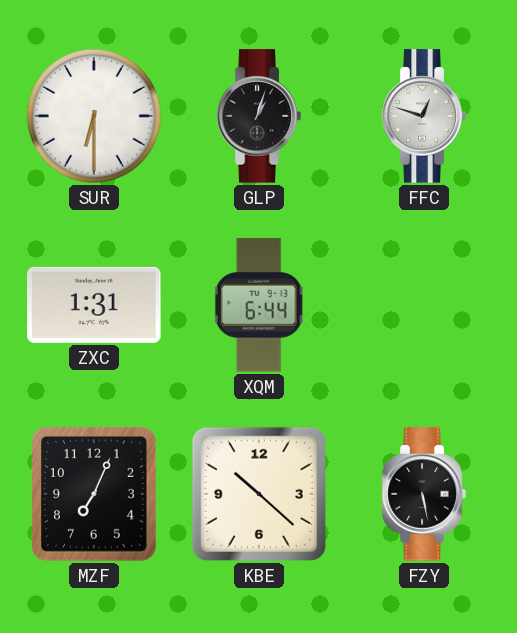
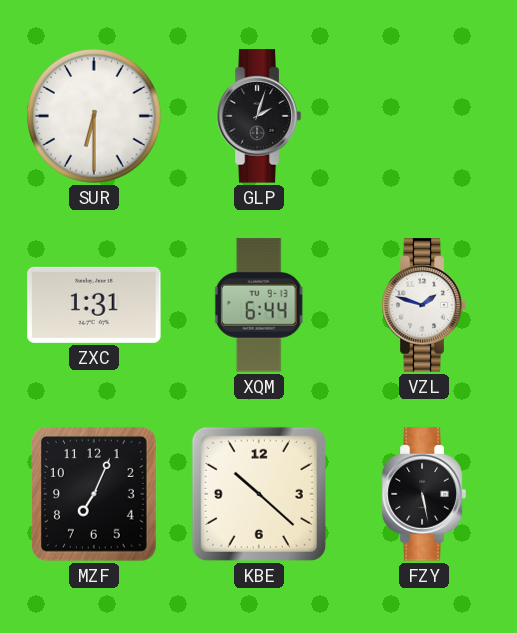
GLP: 1:03 -> 2:03
FFC: 12:48 -> none
VZL: none -> 1:48
